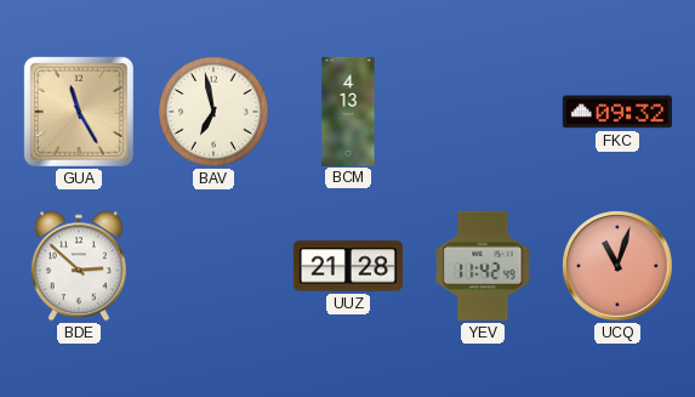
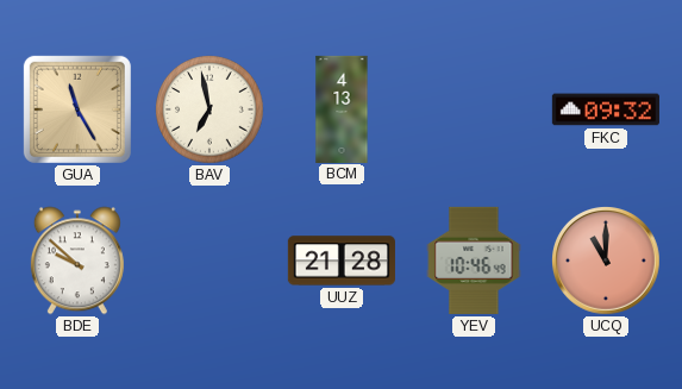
BDE: 2:52 -> 9:52
YEV: 11:42 -> 10:46
UCQ: 11:03 -> 11:00
